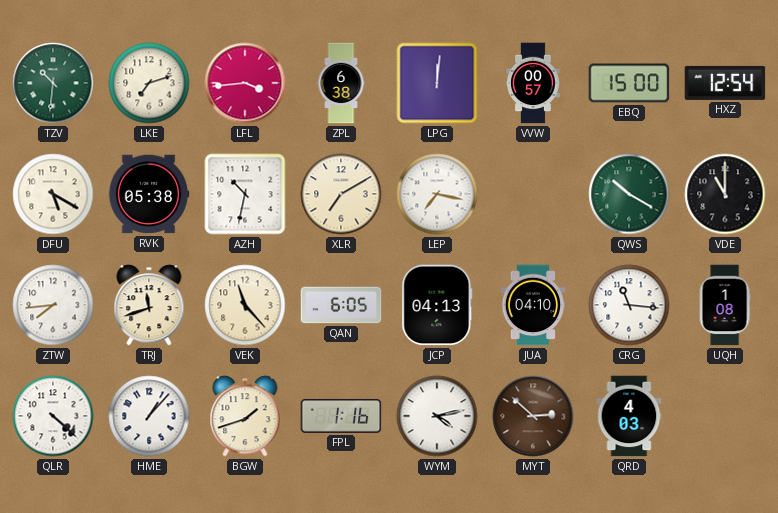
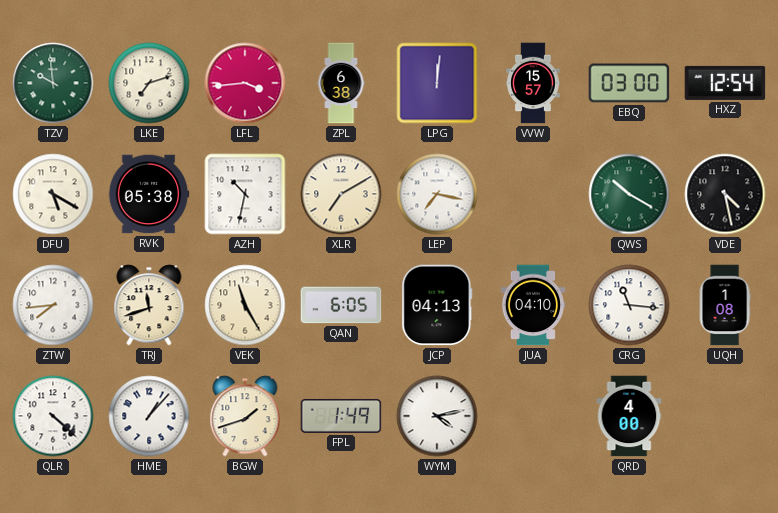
TZV: 10:31 -> 9:59
VVW: 00:57 -> 15:57
EBQ: 15:00 -> 03:00
VDE: 11:00 -> 4:28
VEK: 11:23 -> 11:25
FPL: 1:16 -> 1:49
MYT: 2:52 -> none
QRD: 4:03 -> 4:00
